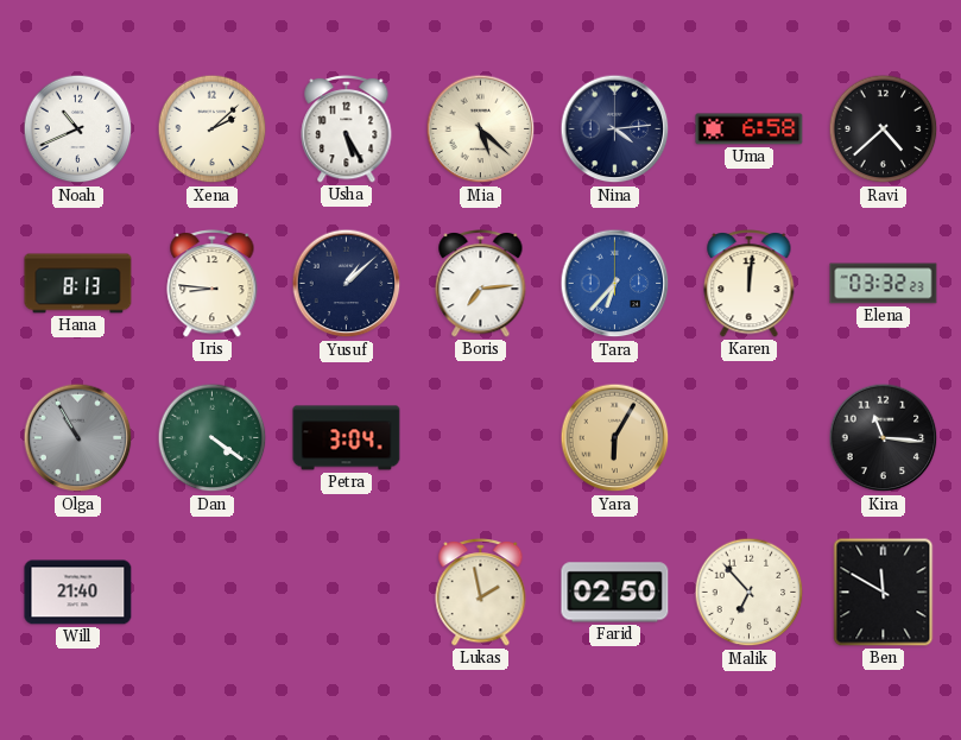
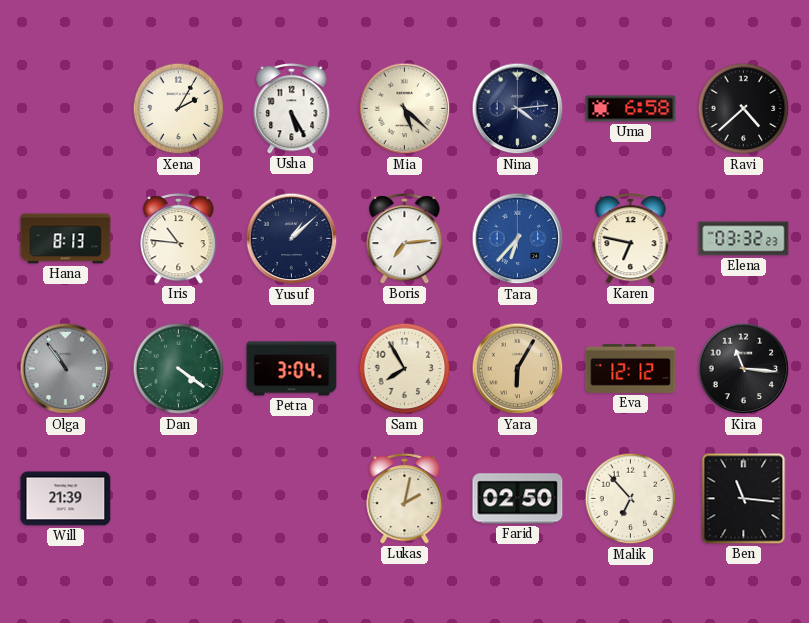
Noah: 10:41 -> none
Xena: 2:08 -> 2:05
Iris: 8:46 -> 10:46
Karen: 12:01 -> 6:47
Olga: 10:55 -> 10:54
Sam: none -> 7:55
Eva: none -> 12:12
Will: 21:40 -> 21:39
Lukas: 1:58 -> 2:02
Ben: 11:50 -> 11:16
